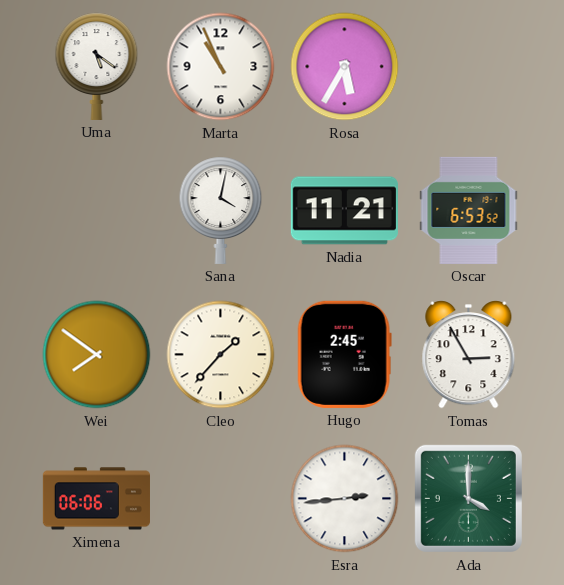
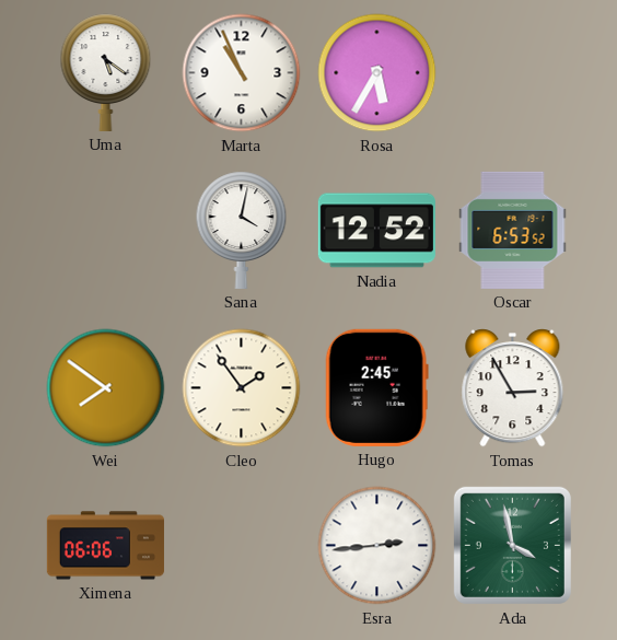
Nadia: 11:21 -> 12:52
Cleo: 1:37 -> 1:54
Ada: 4:00 -> 3:58
